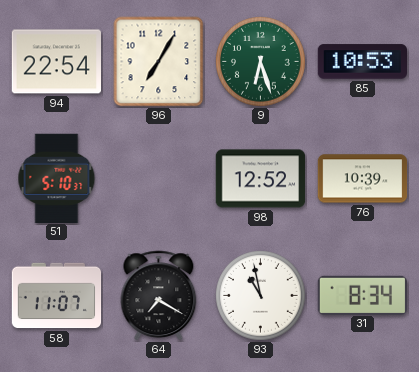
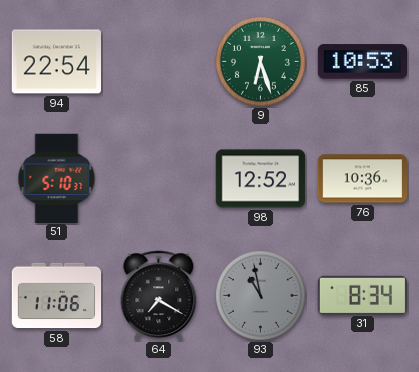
96: 7:05 -> none
76: 10:39 -> 10:36
58: 11:07 -> 11:06
93 dial: white -> grey
